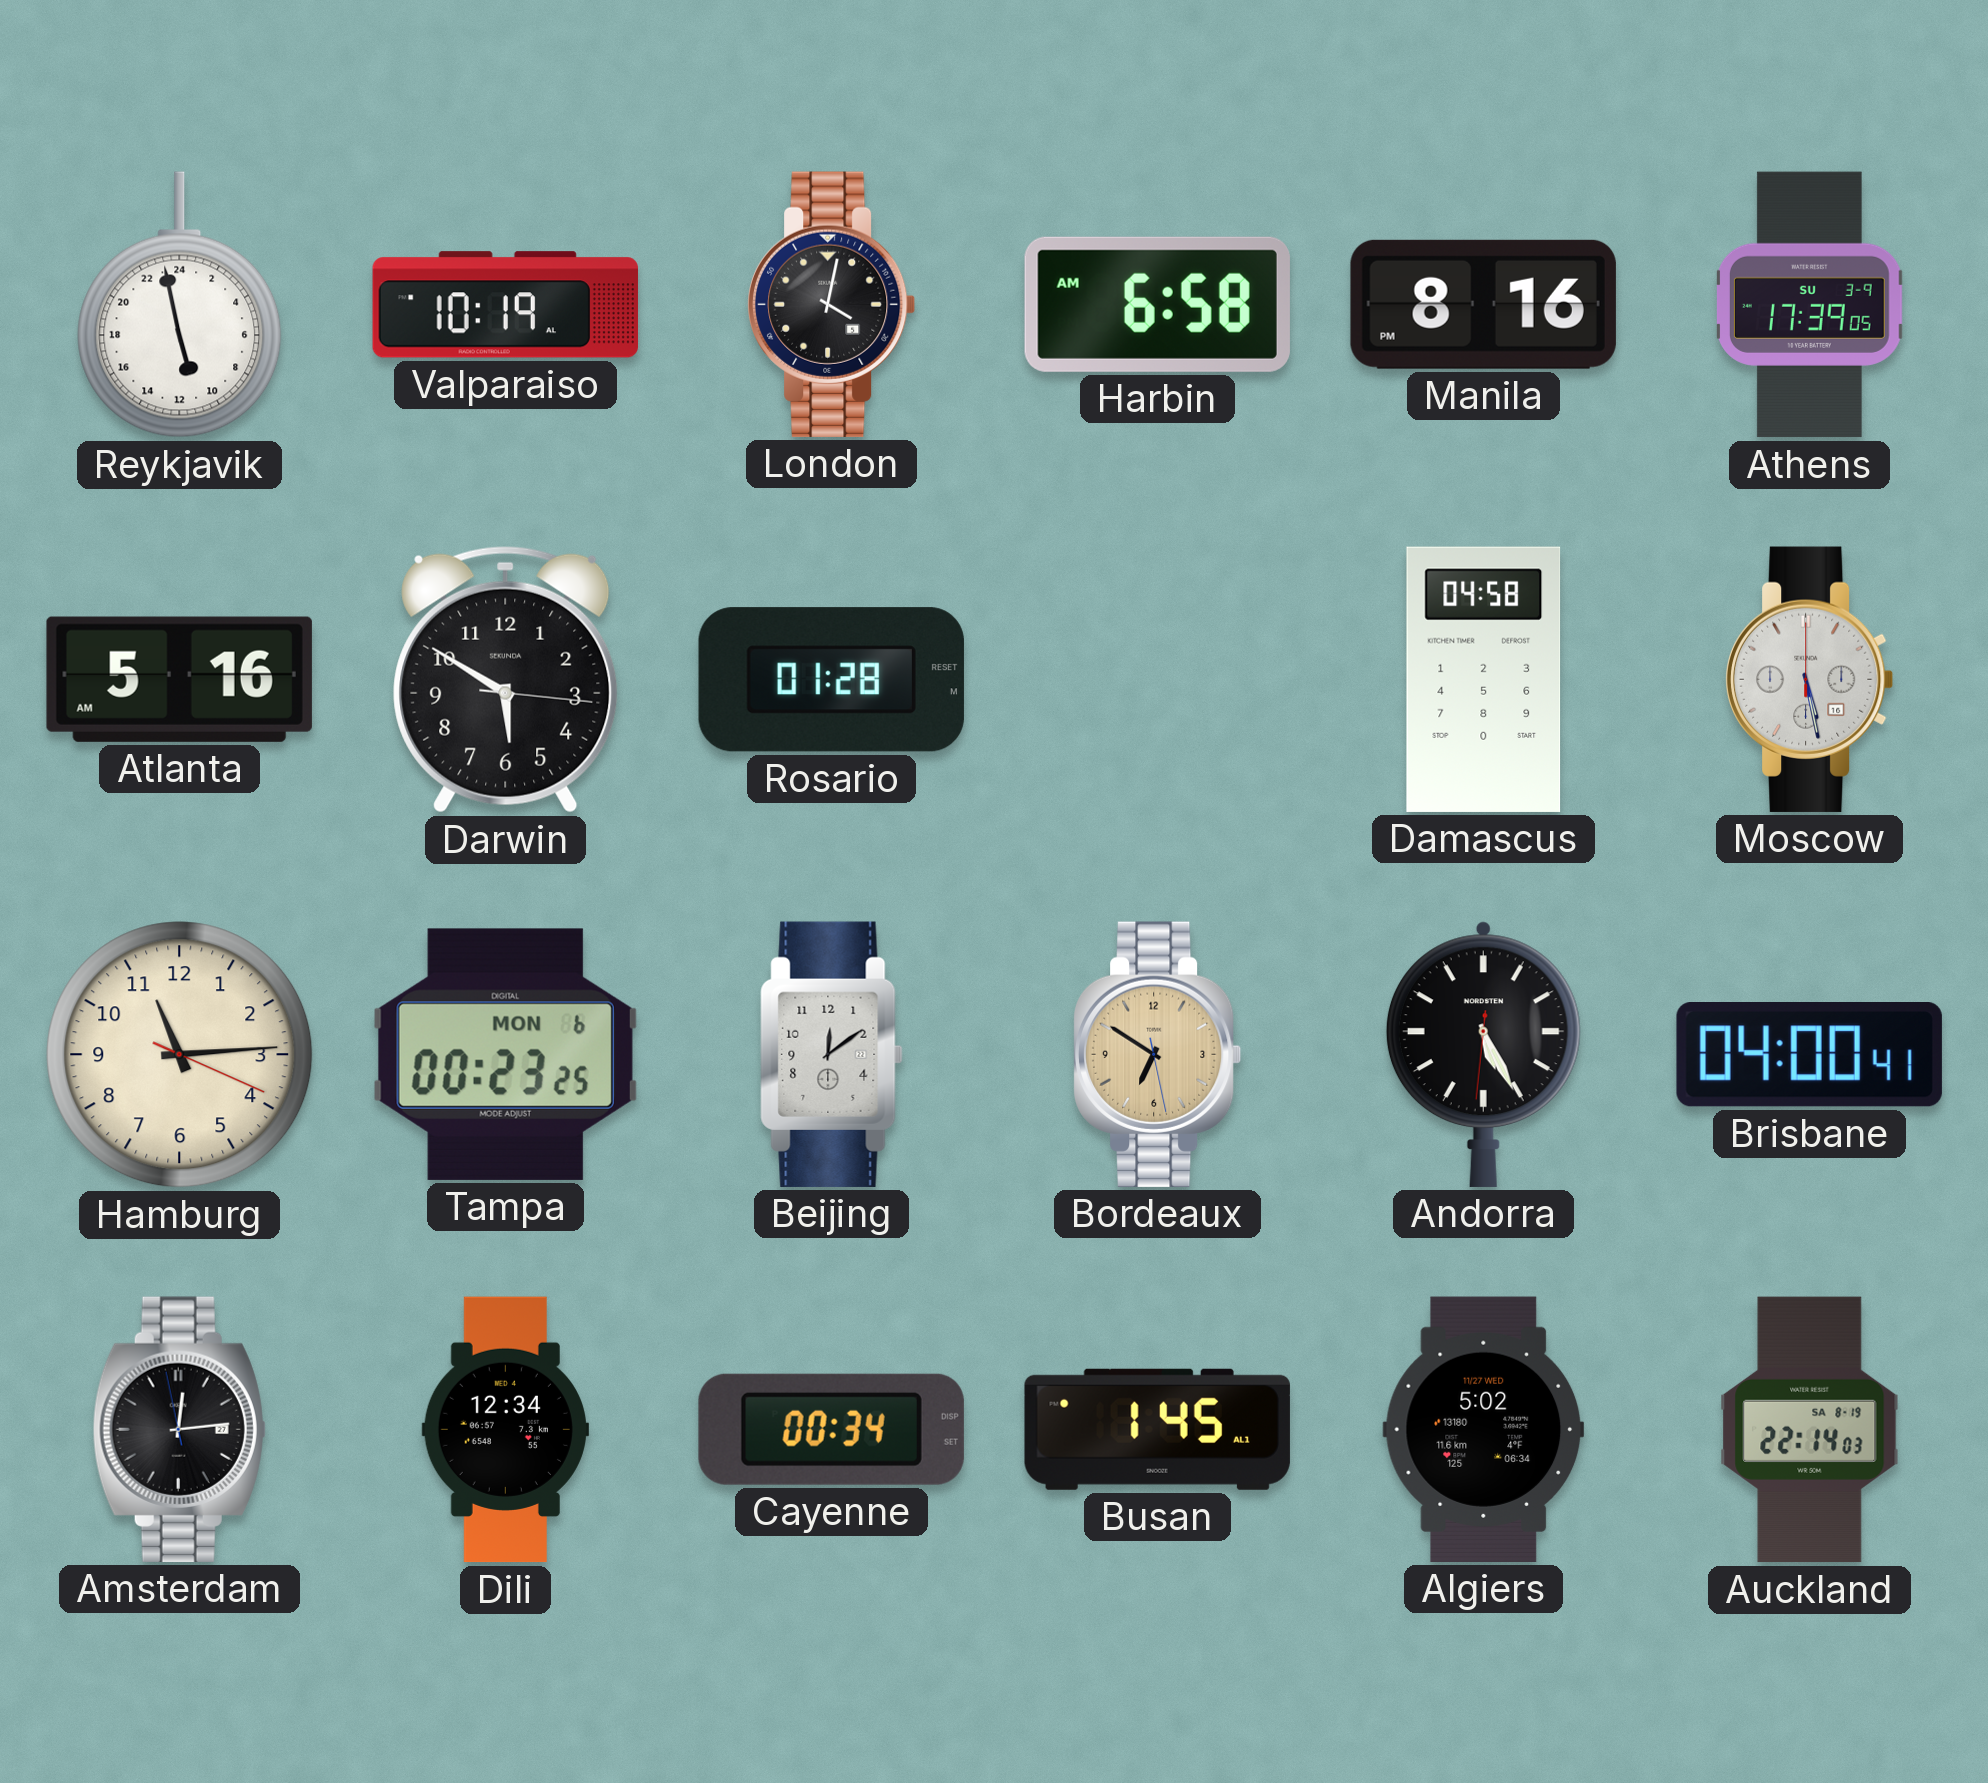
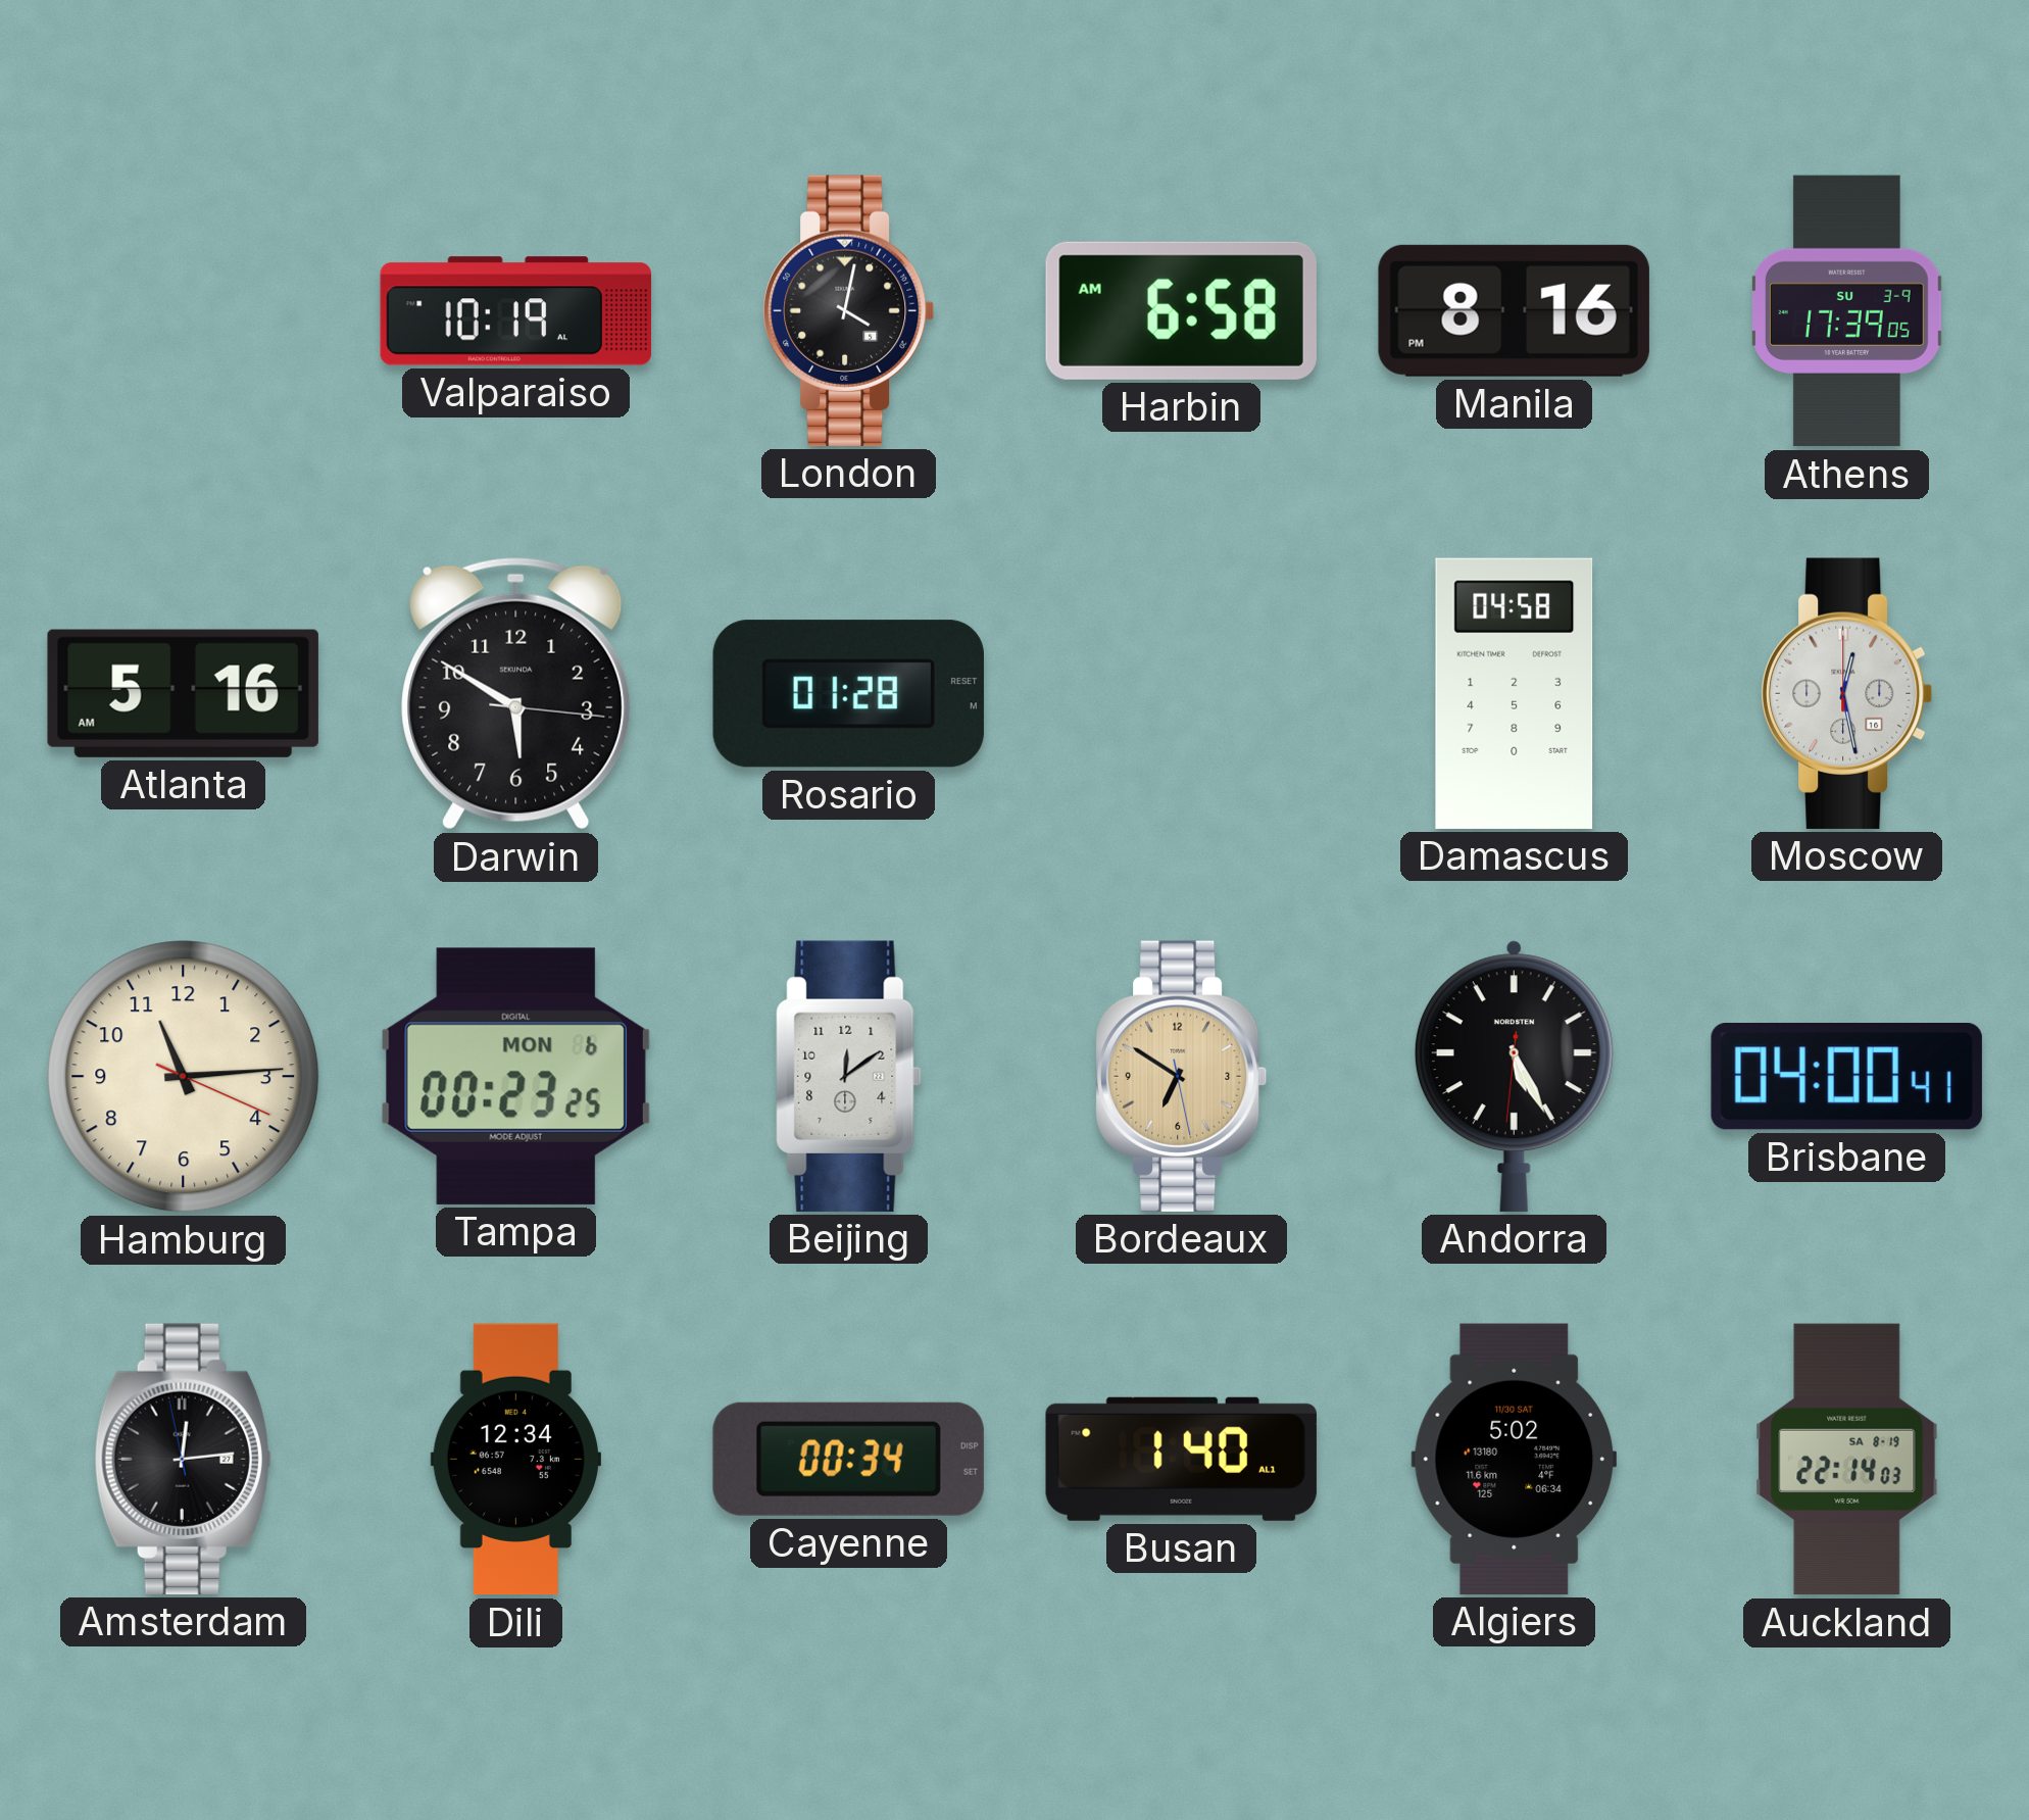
Reykjavik: 10:58 -> none
Moscow: 5:28 -> 12:28
Busan: 1:45 -> 1:40
Algiers date: 11/27 WED -> 11/30 SAT
